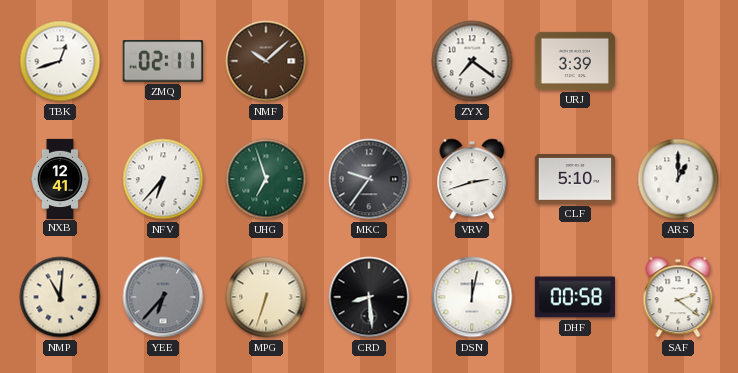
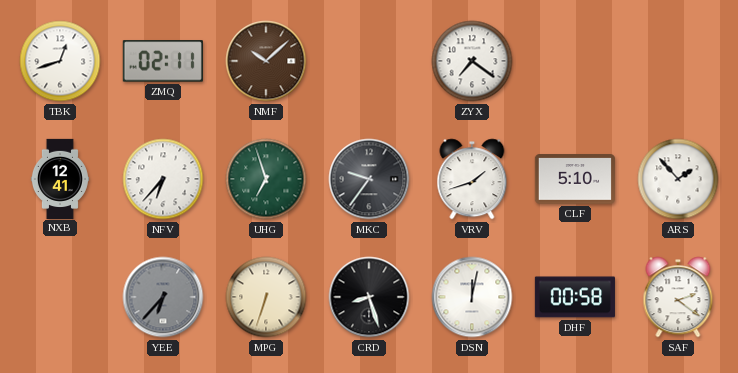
URJ: 3:39 -> none
VRV: 2:42 -> 1:42
ARS: 1:00 -> 1:53
NMP: 11:01 -> none
CRD: 8:29 -> 8:27
